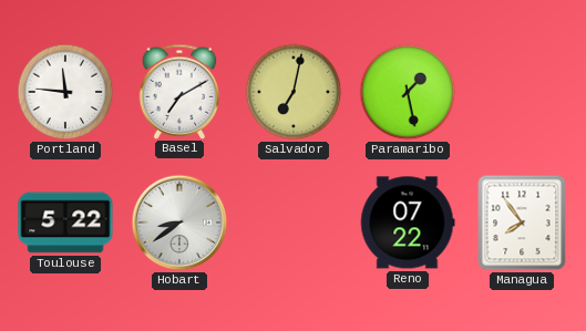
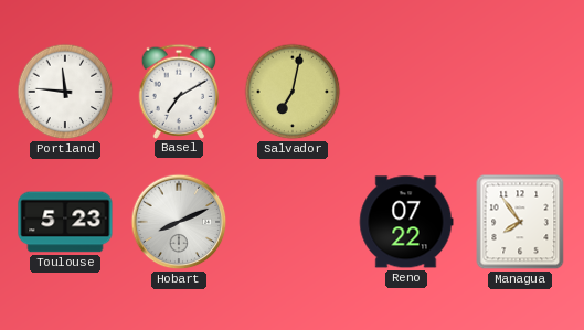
Paramaribo: 1:28 -> none
Toulouse: 5:22 -> 5:23
Hobart: 8:39 -> 8:11
